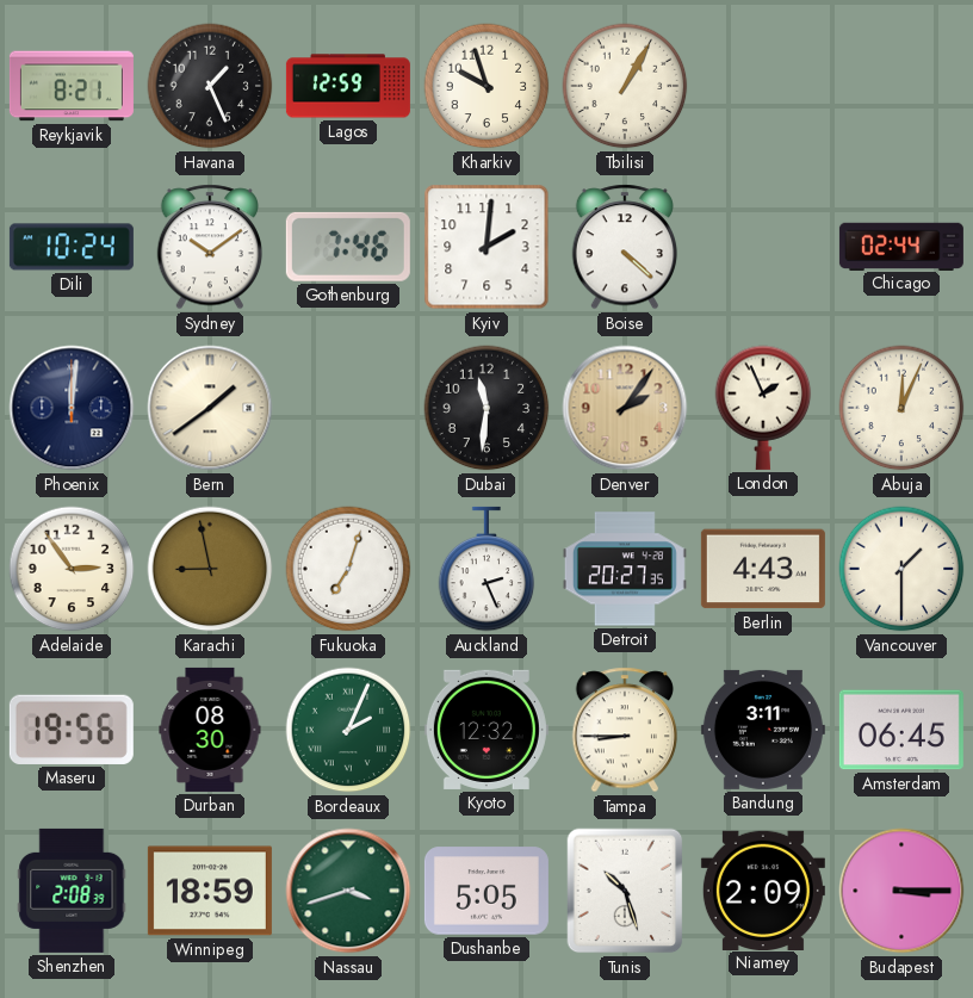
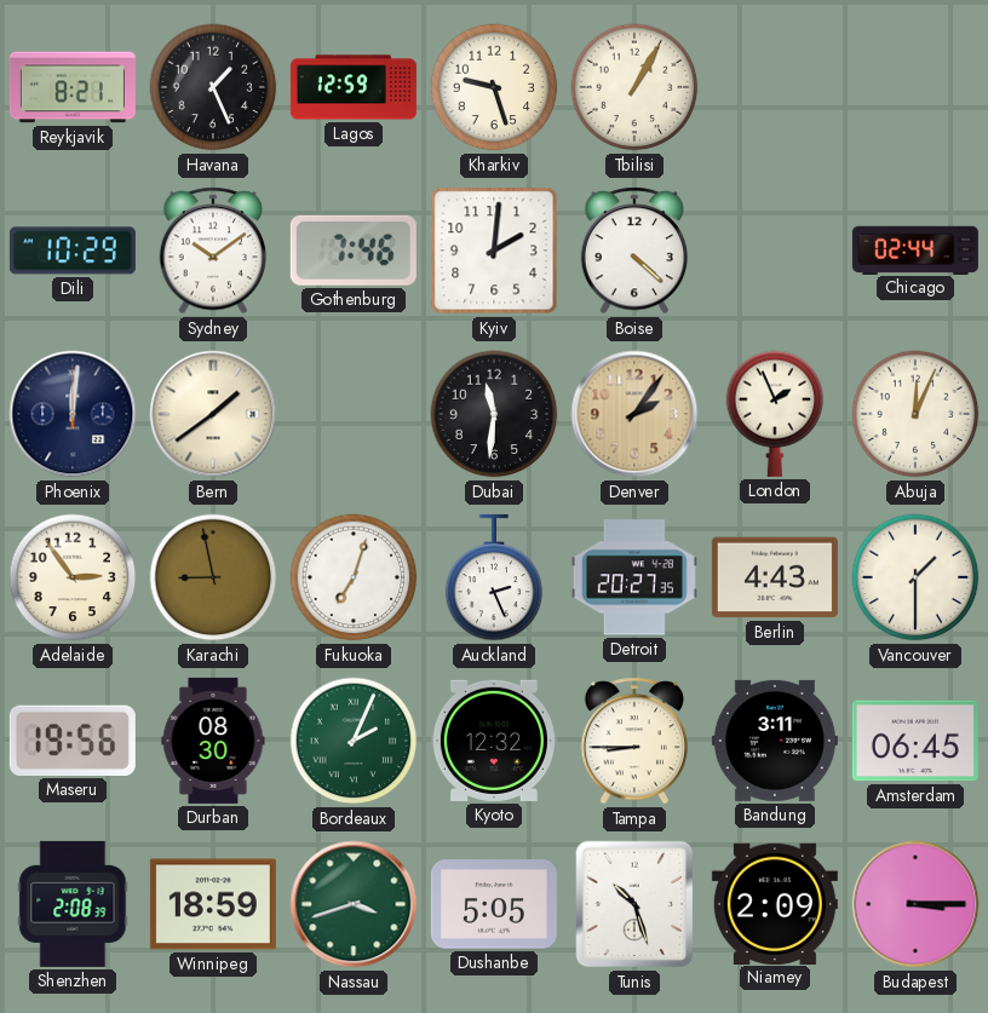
Kharkiv: 9:57 -> 9:27
Dili: 10:24 -> 10:29
